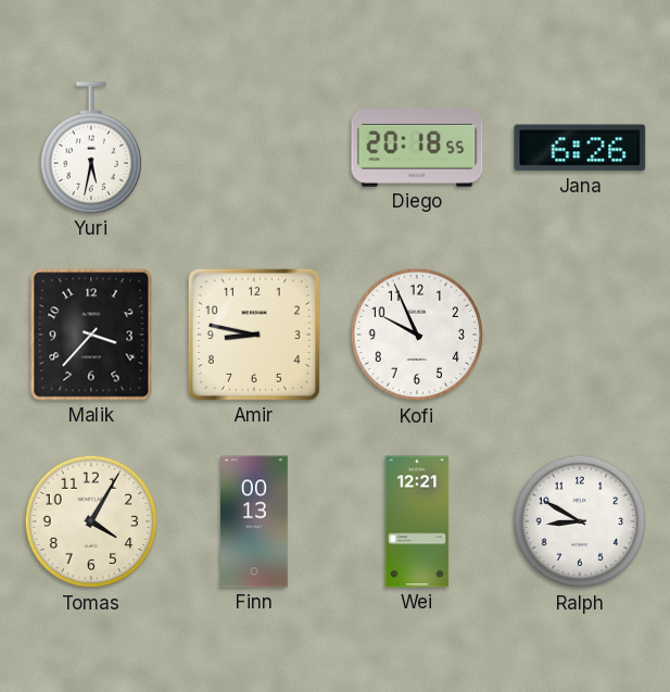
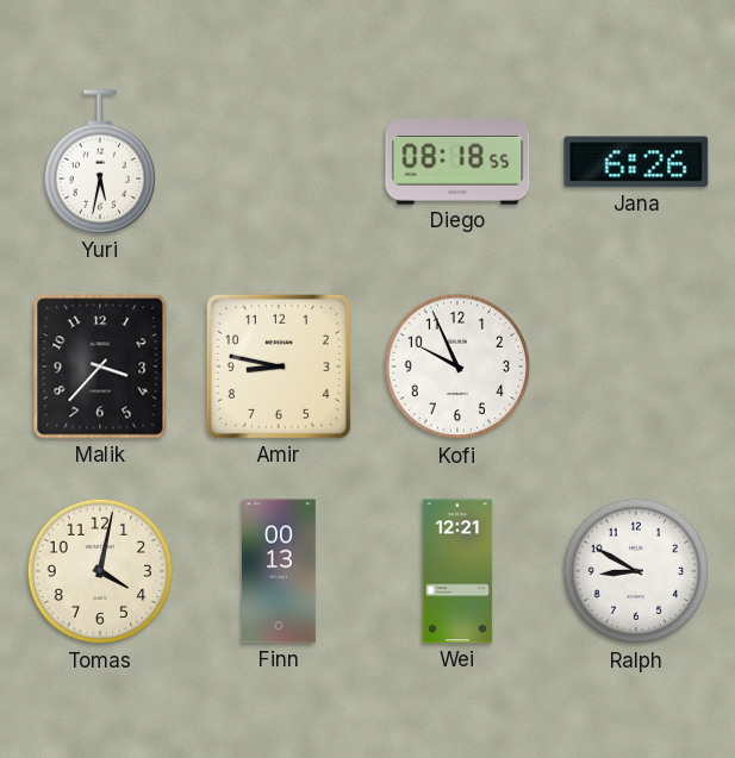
Diego: 20:18 -> 08:18
Tomas: 4:05 -> 4:02
